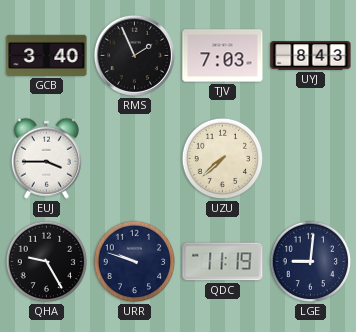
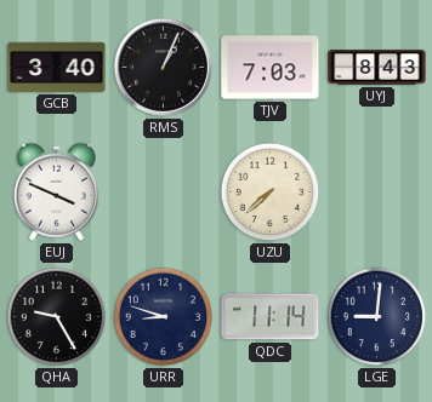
RMS: 1:56 -> 1:04
EUJ: 3:45 -> 3:49
URR: 9:48 -> 8:48
QDC: 11:19 -> 11:14
